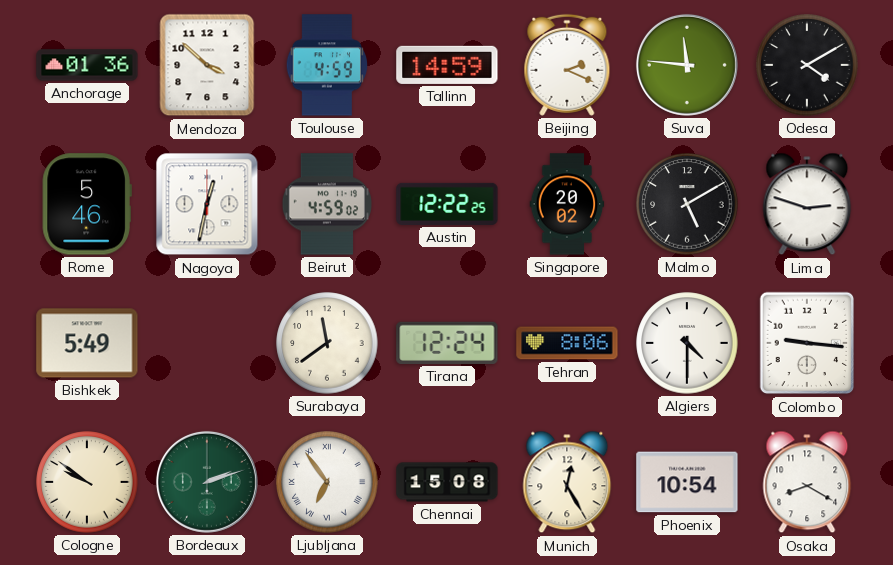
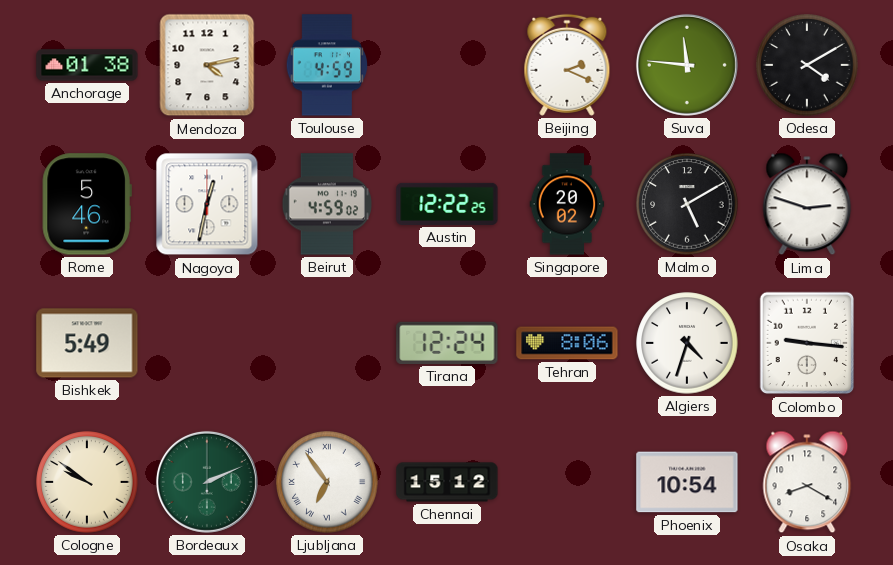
Anchorage: 01:36 -> 01:38
Mendoza: 3:52 -> 4:13
Tallinn: 14:59 -> none
Surabaya: 11:39 -> none
Algiers: 4:30 -> 4:33
Bordeaux: 2:12 -> 2:11
Chennai: 15:08 -> 15:12
Munich: 12:25 -> none
